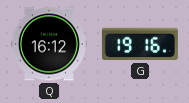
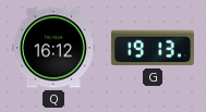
G: 19:16 -> 19:13
